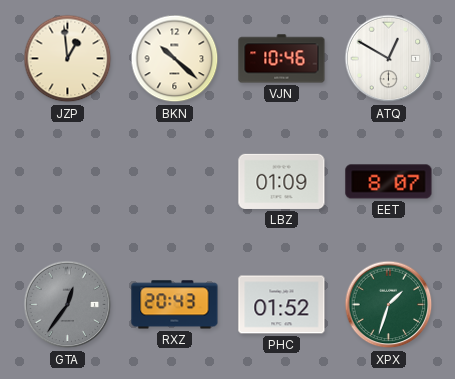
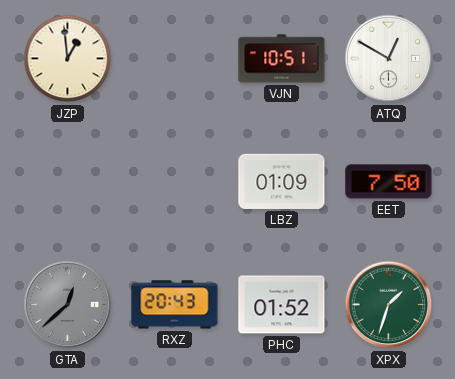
BKN: 10:22 -> none
VJN: 10:46 -> 10:51
EET: 8:07 -> 7:50
GTA: 12:36 -> 12:38
